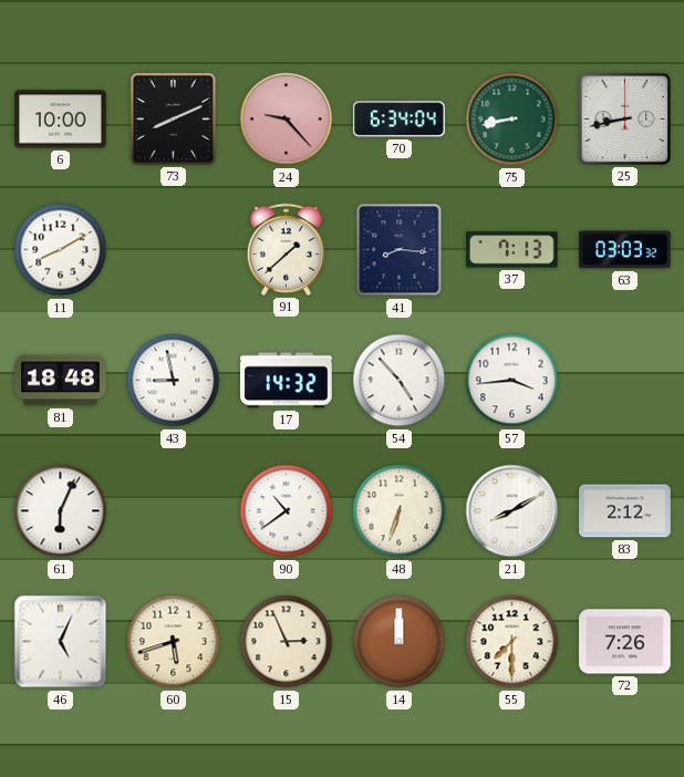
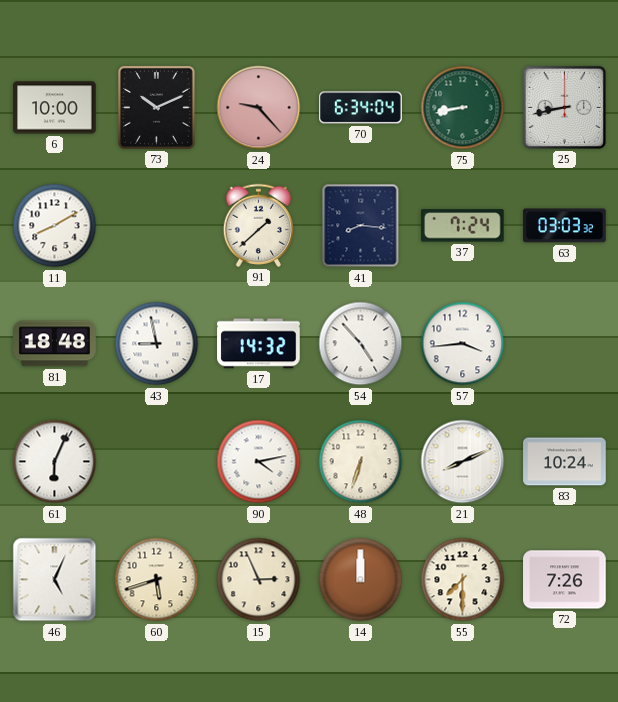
73: 8:11 -> 10:11
37: 7:13 -> 7:24
90: 10:39 -> 4:13
21: 8:10 -> 8:11
83: 2:12 -> 10:24
